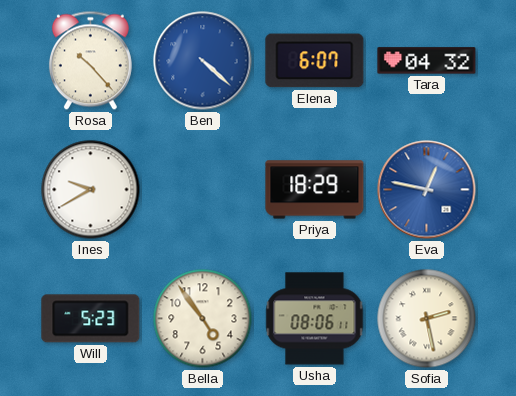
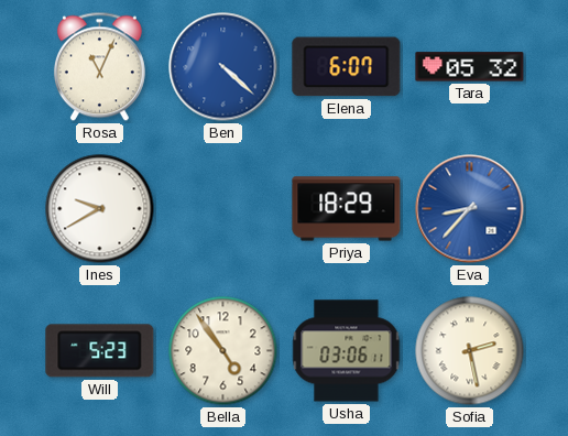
Rosa: 10:23 -> 11:04
Tara: 04:32 -> 05:32
Eva: 12:47 -> 8:37
Usha: 08:06 -> 03:06
